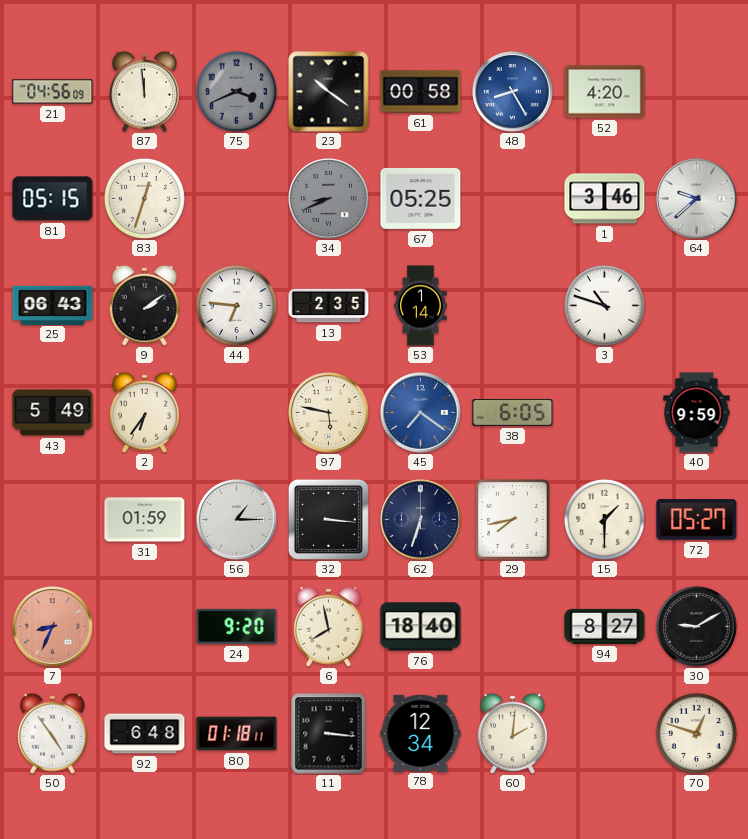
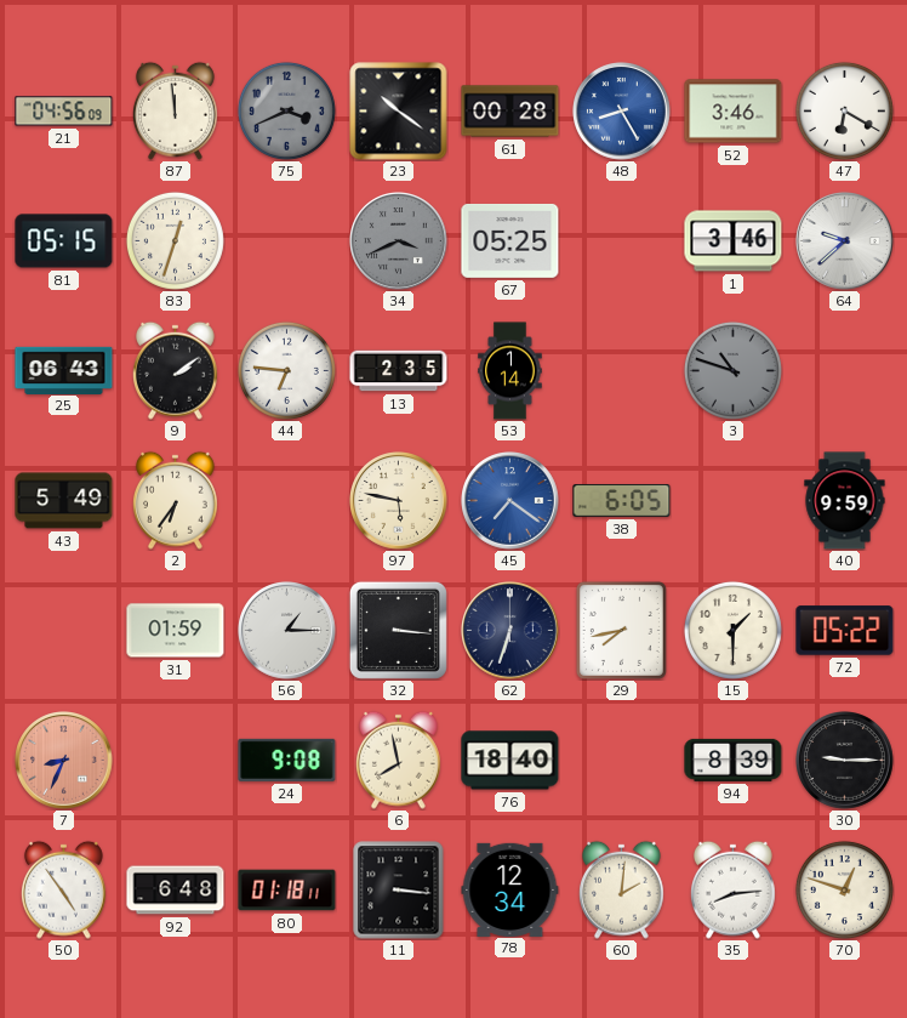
61: 00:58 -> 00:28
52: 4:20 -> 3:46
47: none -> 6:20
34: 8:41 -> 3:41
3 dial: white -> grey
72: 05:27 -> 05:22
24: 9:20 -> 9:08
94: 8:27 -> 8:39
30: 9:10 -> 9:15
35: none -> 8:14
